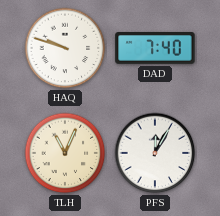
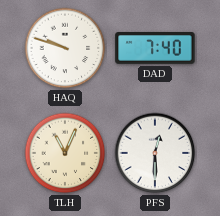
PFS: 12:05 -> 12:30
